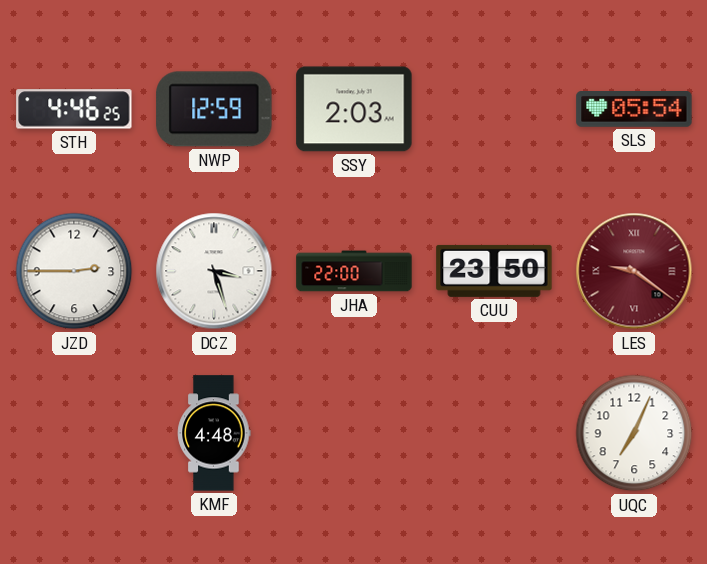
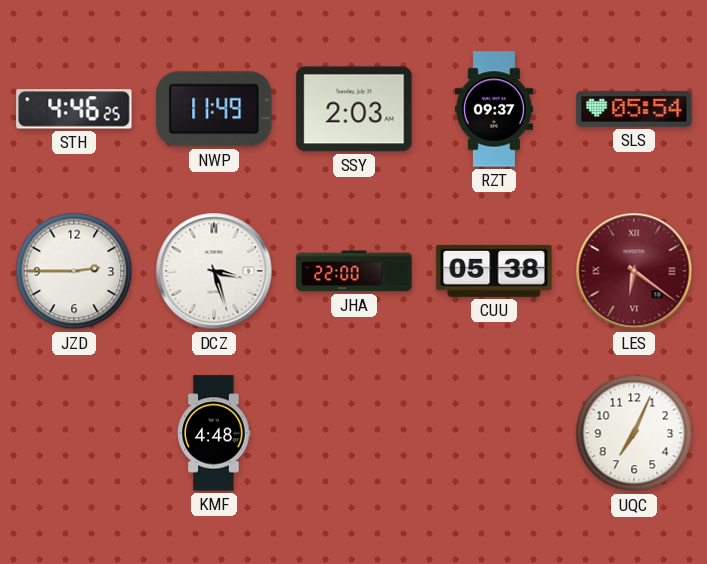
NWP: 12:59 -> 11:49
RZT: none -> 09:37
CUU: 23:50 -> 05:38
LES: 9:21 -> 6:21
